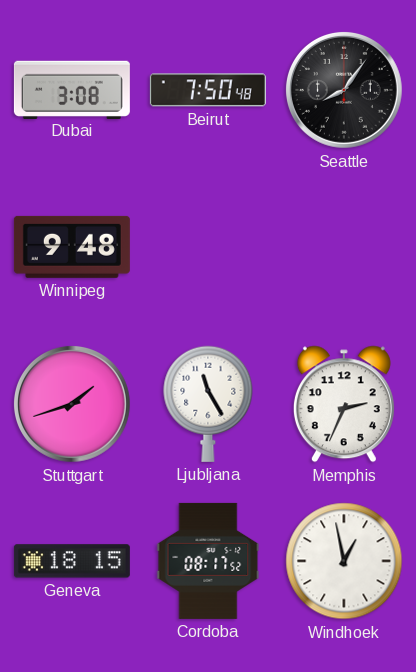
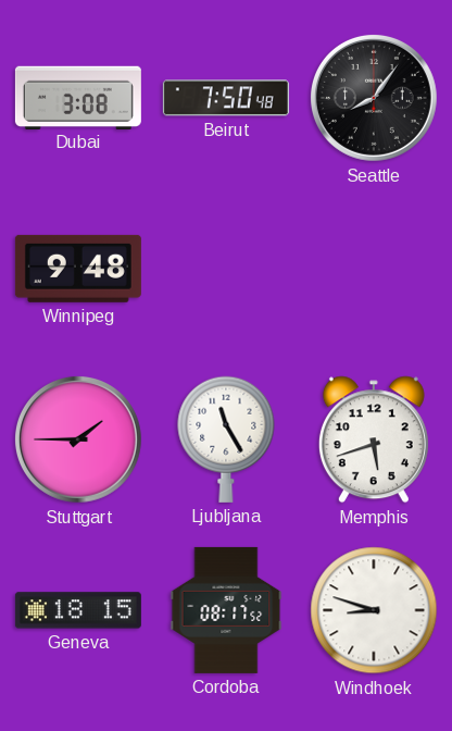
Stuttgart: 1:42 -> 1:45
Memphis: 2:34 -> 5:42
Windhoek: 12:58 -> 8:48
